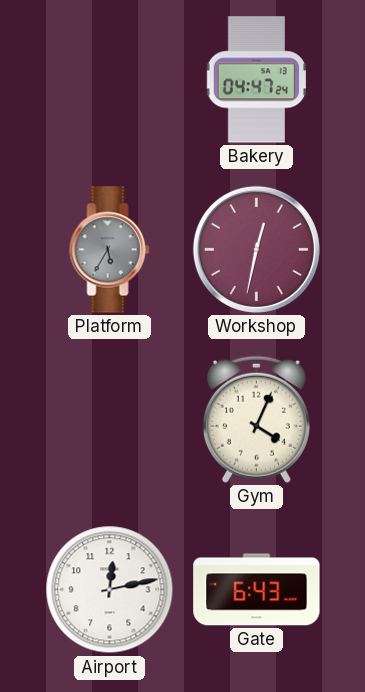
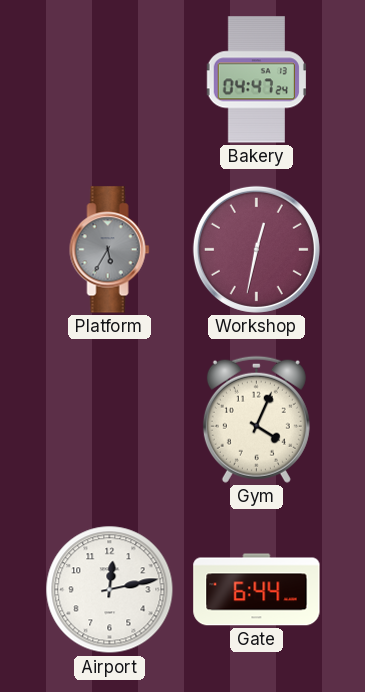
Gate: 6:43 -> 6:44
